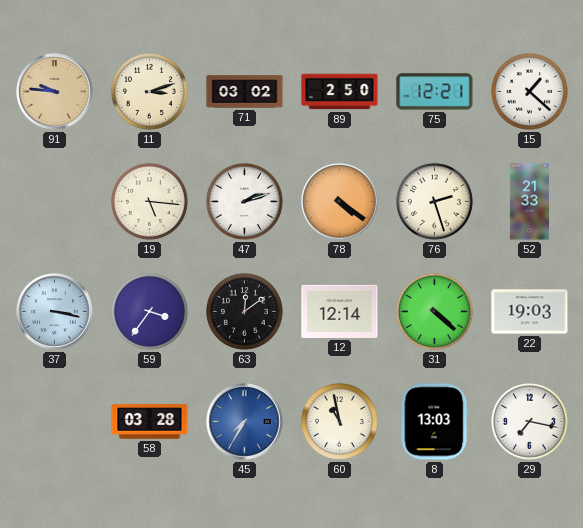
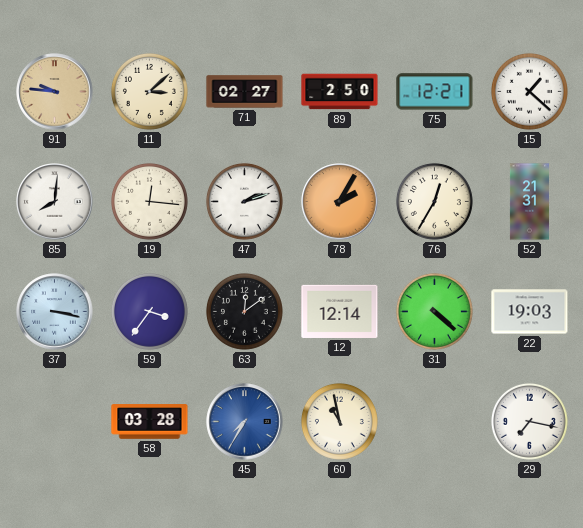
11: 3:12 -> 3:08
71: 03:02 -> 02:27
85: none -> 8:01
19: 5:16 -> 12:16
78: 4:21 -> 2:05
76: 2:27 -> 12:35
52: 21:33 -> 21:31
8: 13:03 -> none
